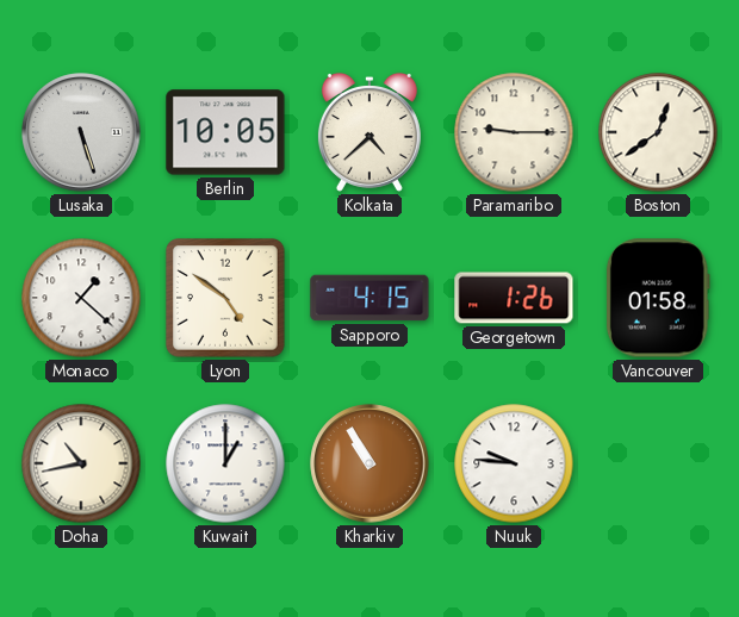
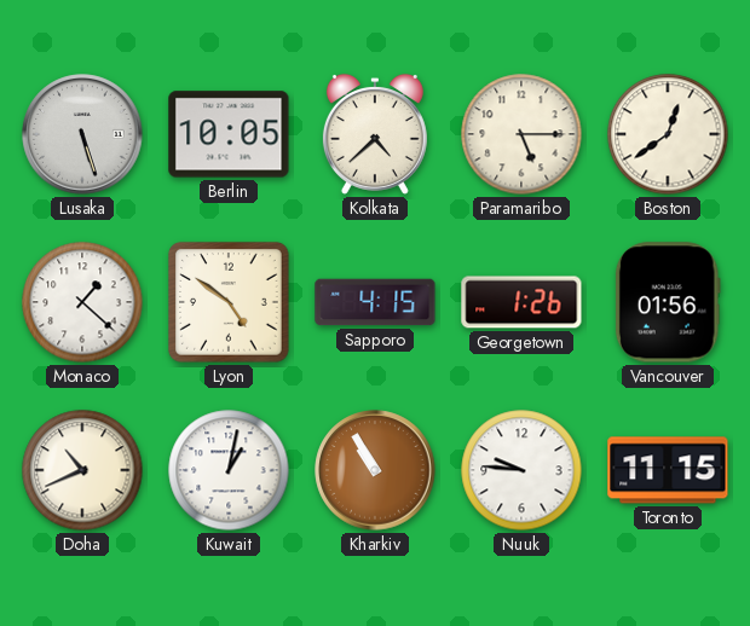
Paramaribo: 9:15 -> 5:15
Vancouver: 01:58 -> 01:56
Doha: 10:43 -> 10:41
Kuwait: 1:00 -> 1:02
Toronto: none -> 11:15
